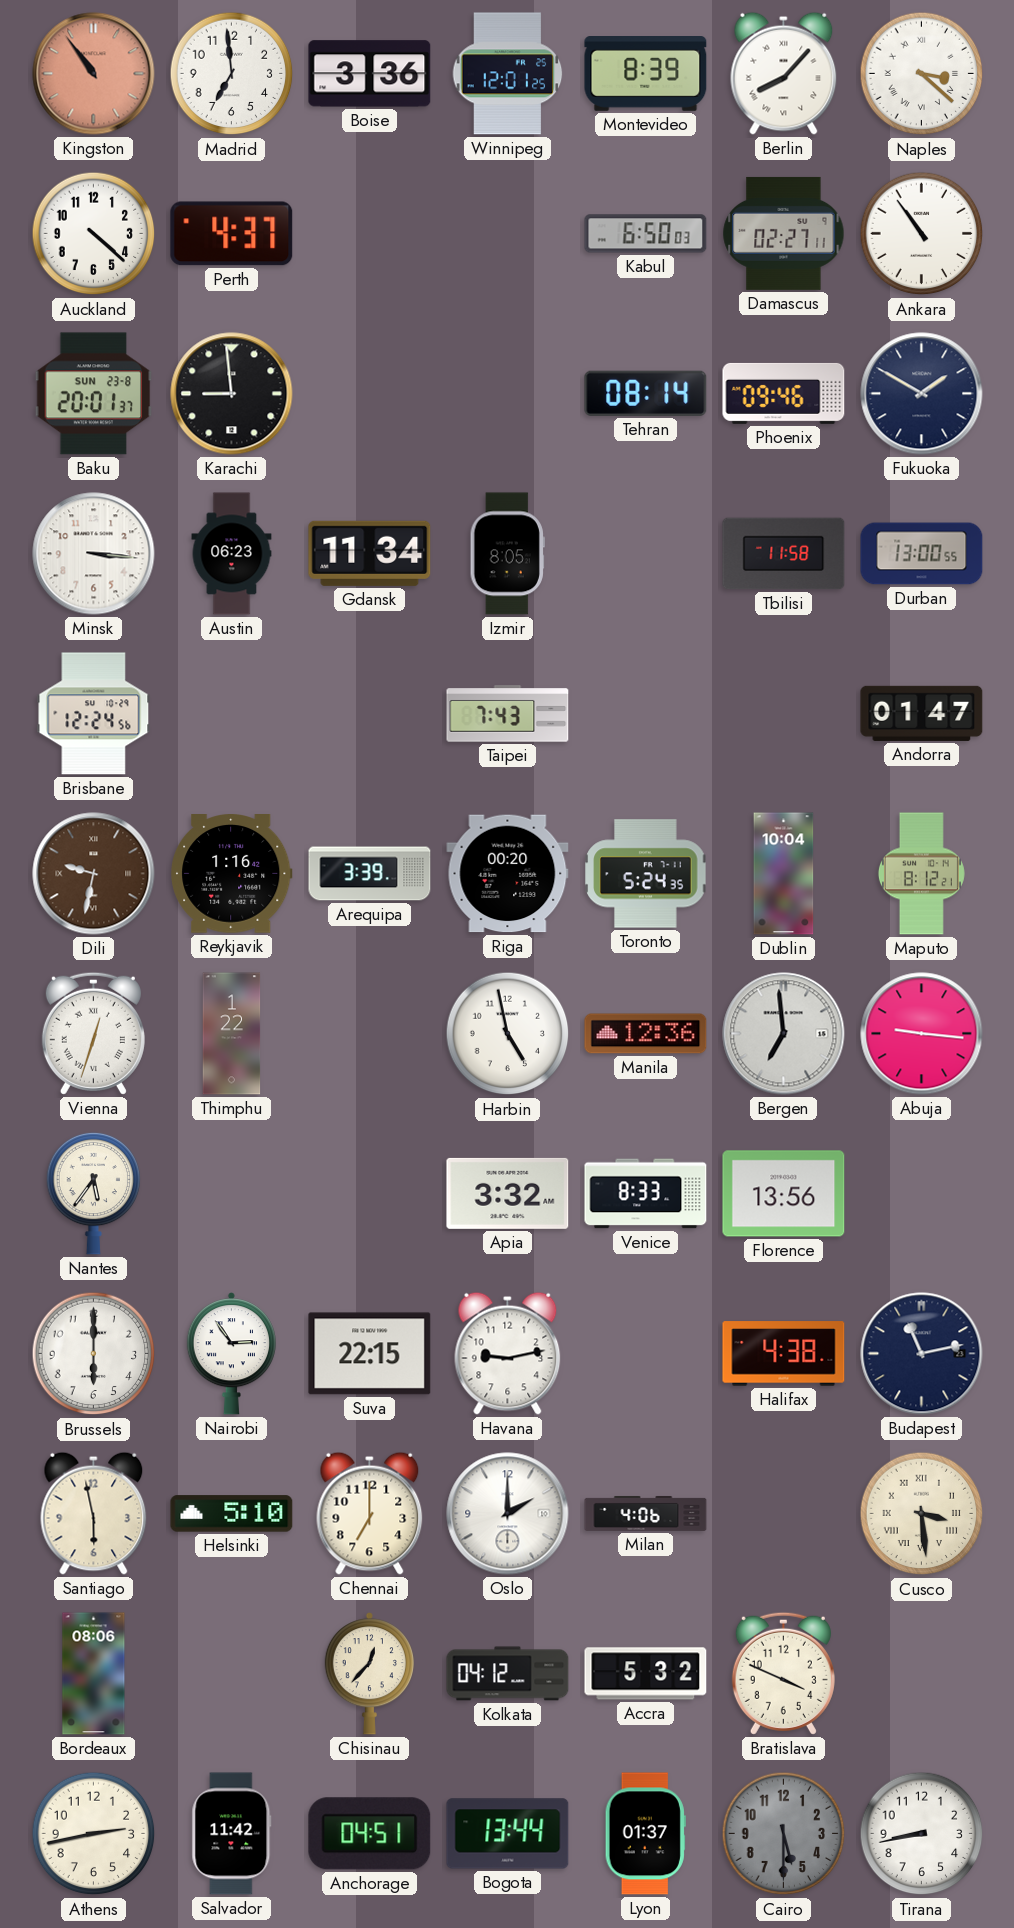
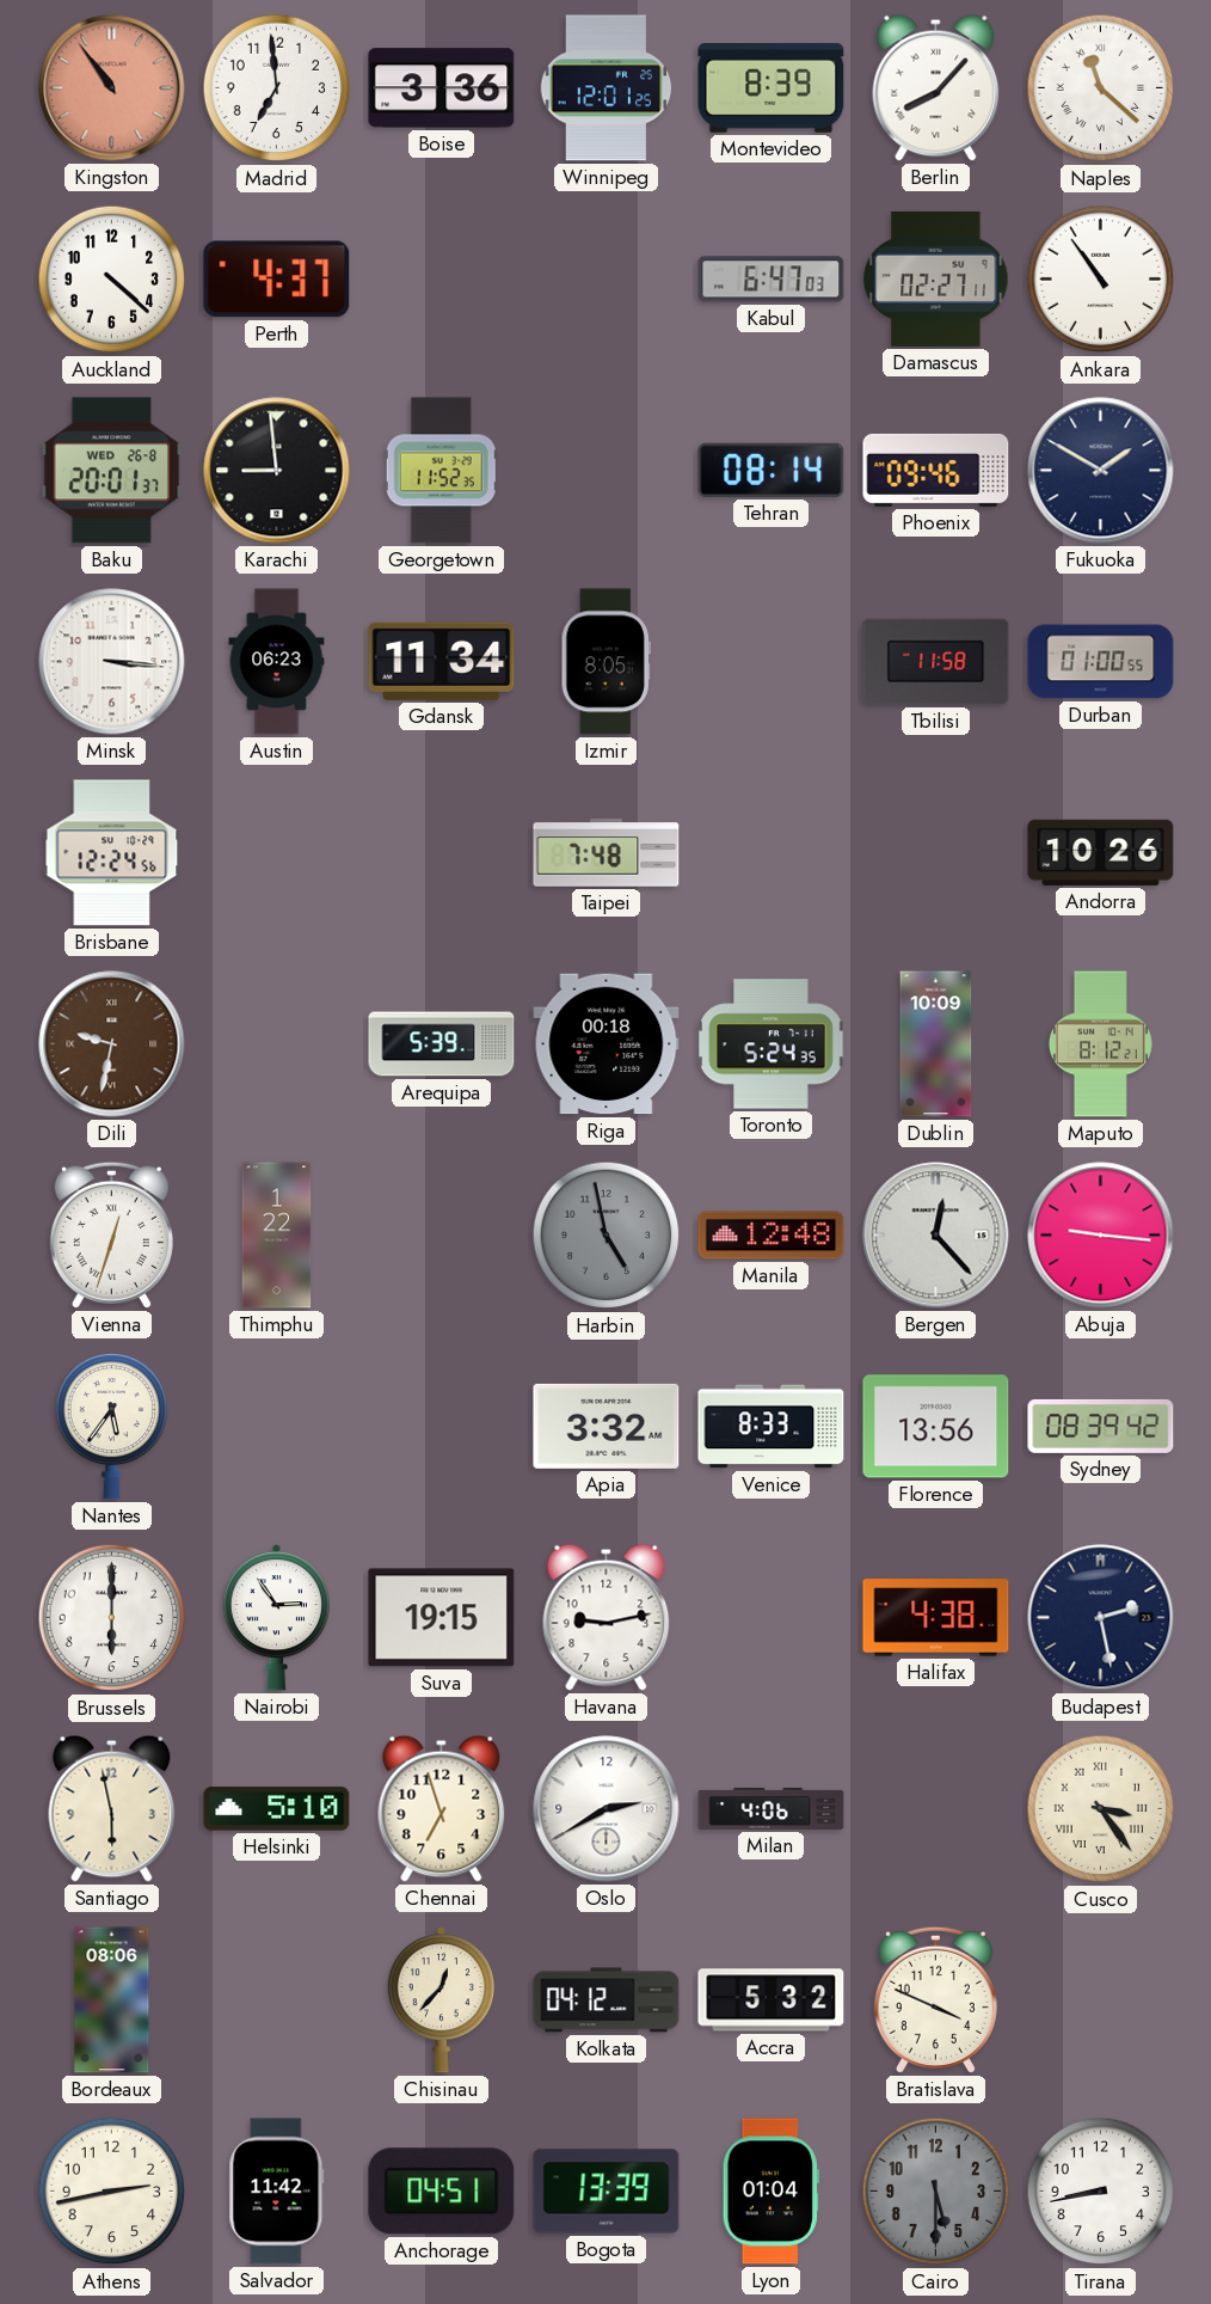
Naples: 3:22 -> 11:22
Kabul: 6:50 -> 6:47
Baku date: SUN 23-8 -> WED 26-8
Georgetown: none -> 11:52
Durban: 13:00 -> 01:00
Taipei: 7:43 -> 7:48
Andorra: 01:47 -> 10:26
Reykjavik: 1:16 -> none
Arequipa: 3:39 -> 5:39
Riga: 00:20 -> 00:18
Dublin: 10:04 -> 10:09
Harbin dial: white -> grey
Manila: 12:36 -> 12:48
Bergen: 6:59 -> 12:23
Sydney: none -> 08:39
Suva: 22:15 -> 19:15
Budapest: 11:13 -> 2:28
Chennai: 7:00 -> 6:57
Oslo: 2:00 -> 2:40
Cusco: 3:29 -> 3:24
Bogota: 13:44 -> 13:39
Lyon: 01:37 -> 01:04
